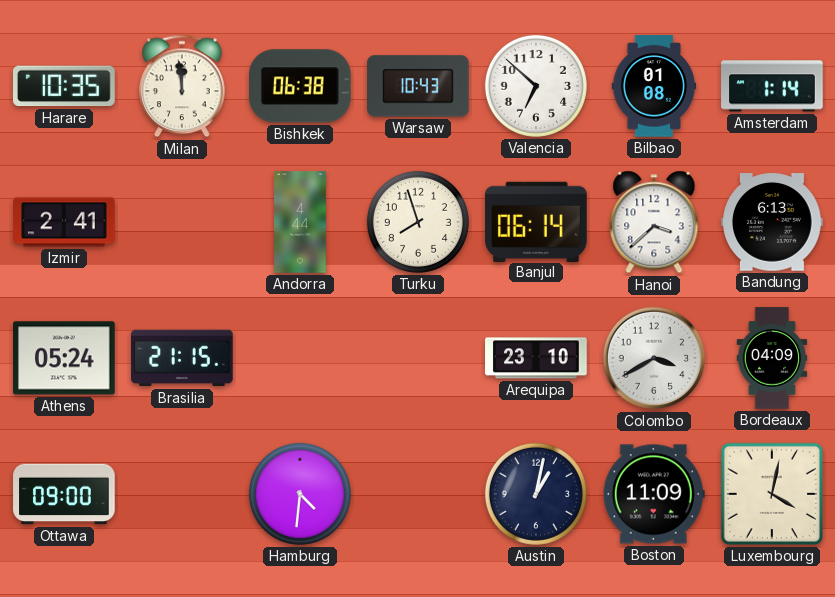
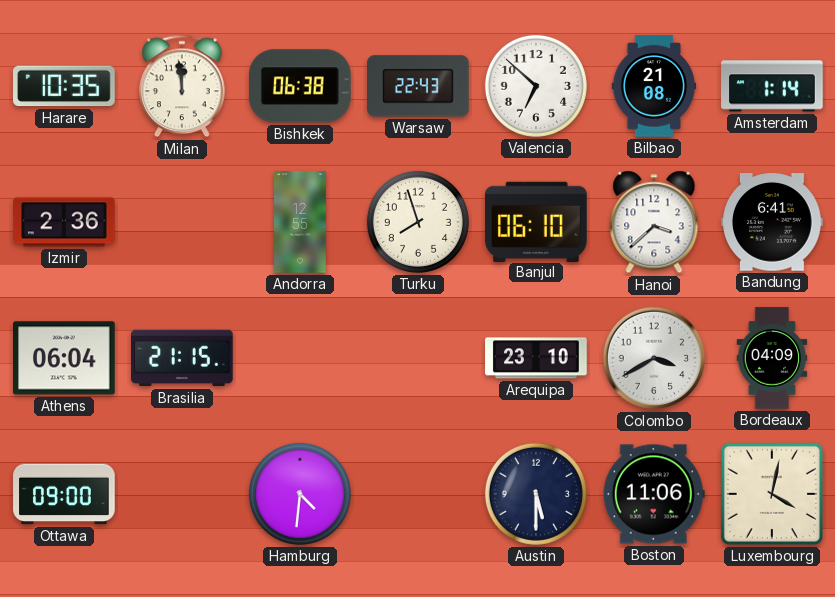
Warsaw: 10:43 -> 22:43
Bilbao: 01:08 -> 21:08
Izmir: 2:41 -> 2:36
Andorra: 4:44 -> 12:55
Banjul: 06:14 -> 06:10
Bandung: 6:13 -> 6:41
Athens: 05:24 -> 06:04
Austin: 1:02 -> 5:30
Boston: 11:09 -> 11:06
